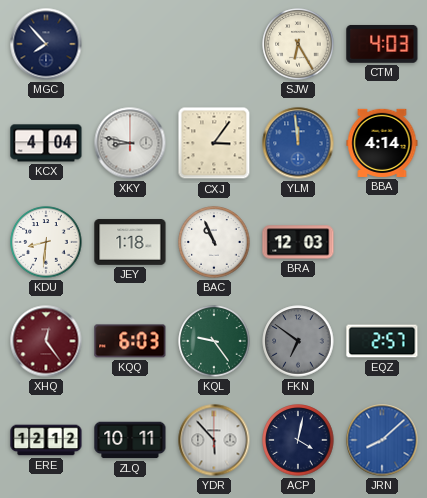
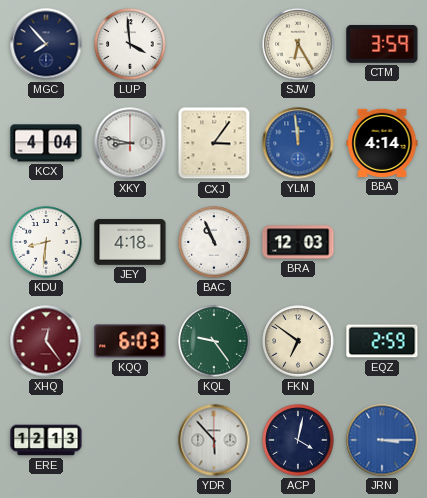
LUP: none -> 3:59
CTM: 4:03 -> 3:59
JEY: 1:18 -> 4:18
FKN dial: grey -> cream
EQZ: 2:57 -> 2:59
ERE: 12:12 -> 12:13
ZLQ: 10:11 -> none
JRN: 8:08 -> 3:15
